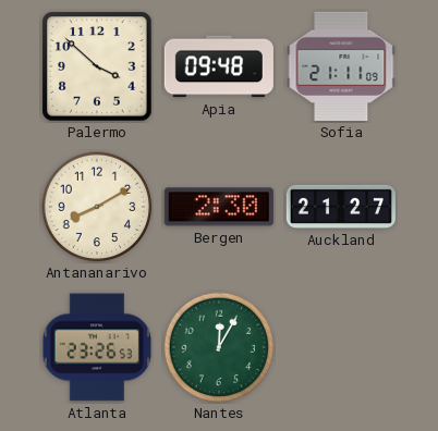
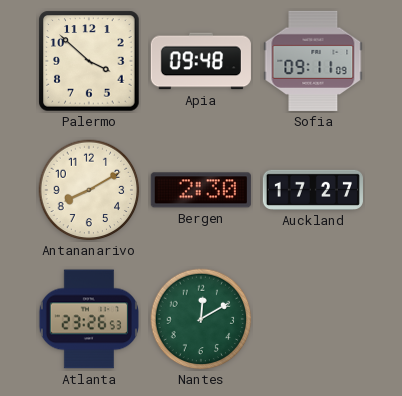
Sofia: 21:11 -> 09:11
Auckland: 21:27 -> 17:27
Nantes: 12:05 -> 12:10
